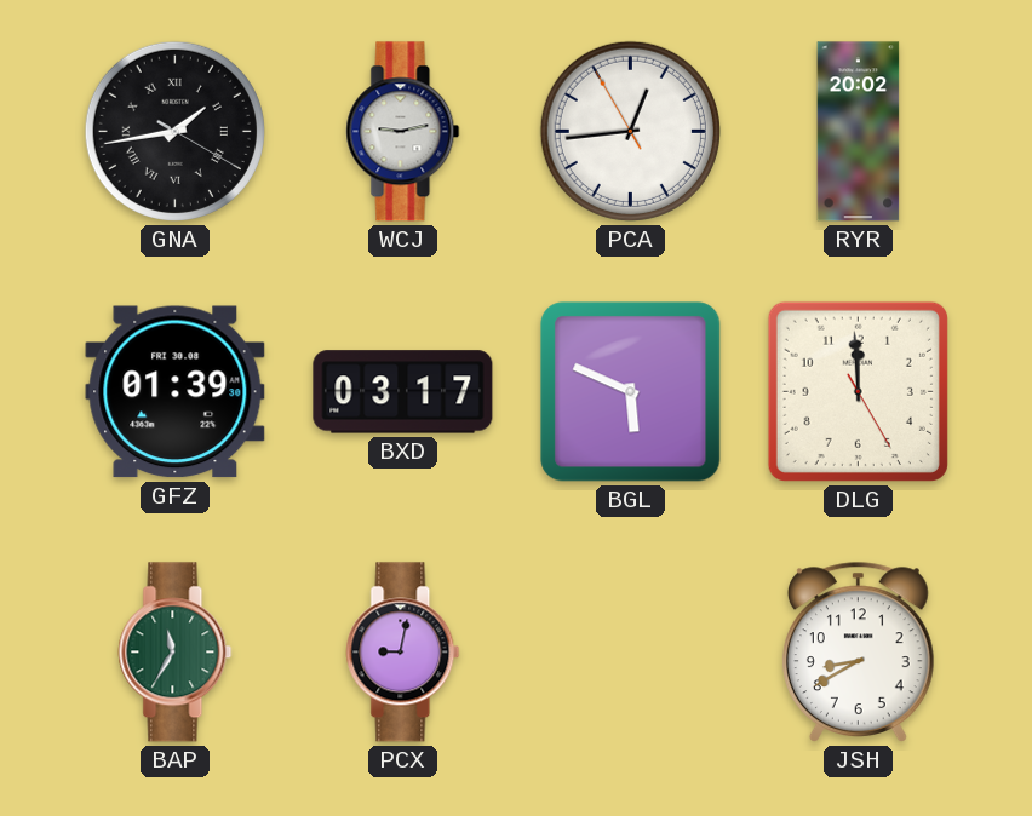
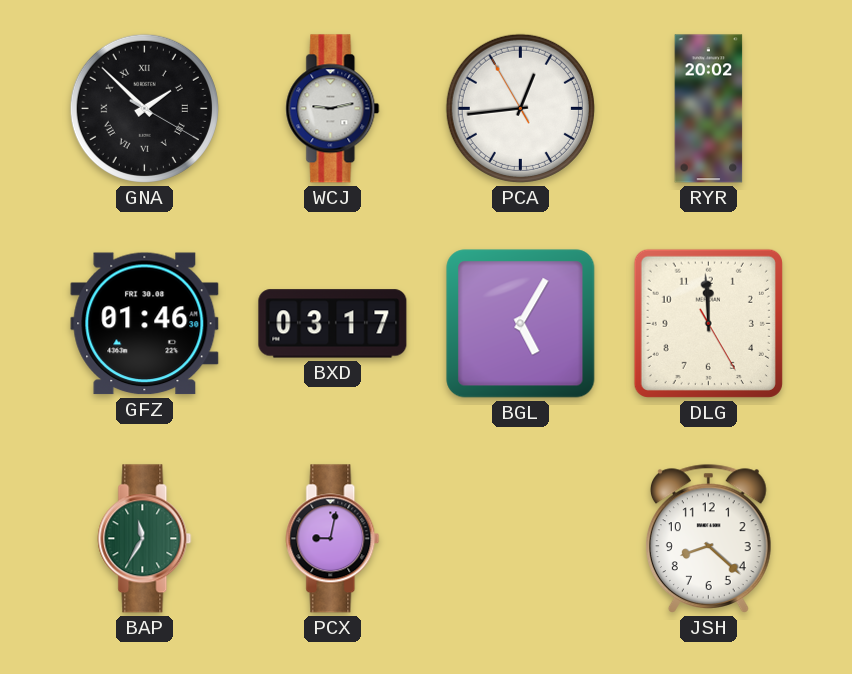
GNA: 1:43 -> 1:52
GFZ: 01:39 -> 01:46
BGL: 5:49 -> 5:05
JSH: 8:40 -> 8:22
